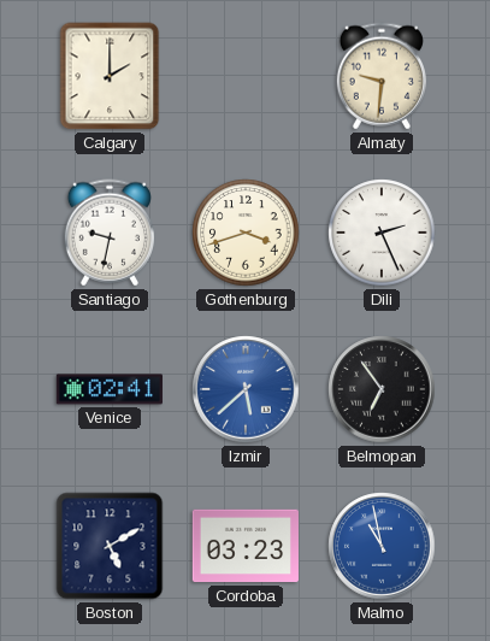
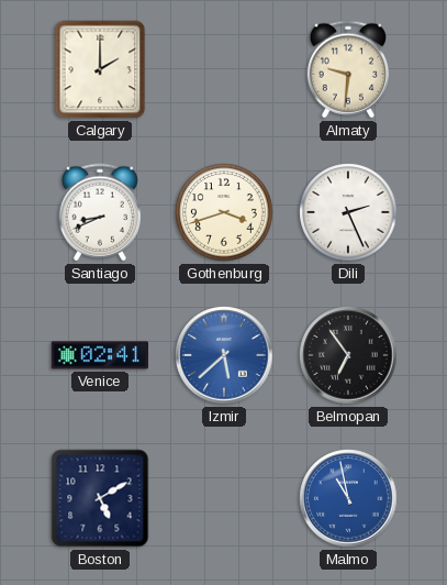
Santiago: 9:32 -> 8:41
Cordoba: 03:23 -> none
